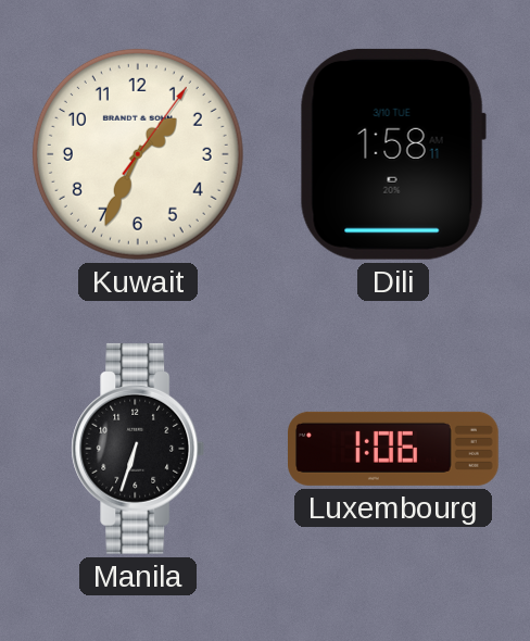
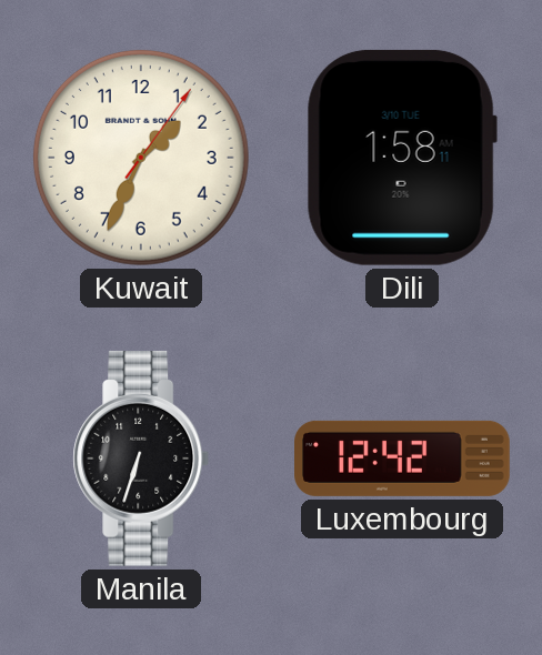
Luxembourg: 1:06 -> 12:42
